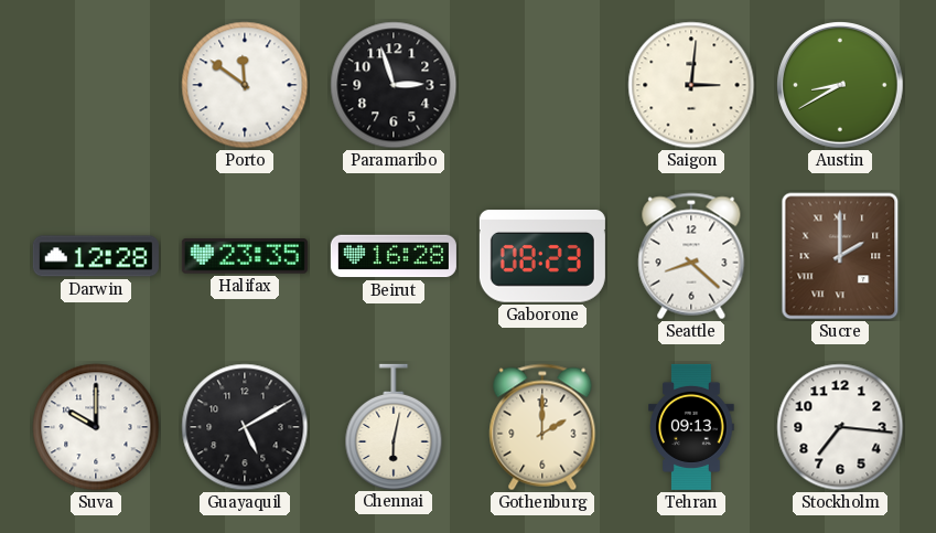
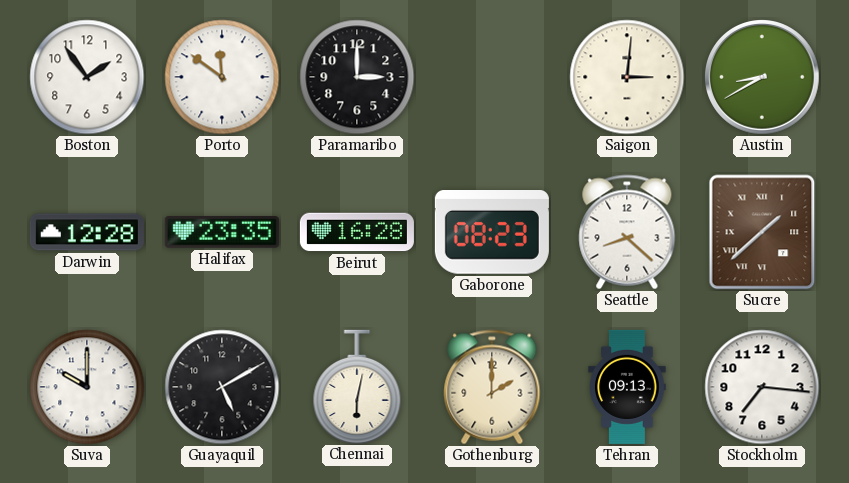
Boston: none -> 1:54
Paramaribo: 2:57 -> 3:00
Sucre: 2:00 -> 1:38
